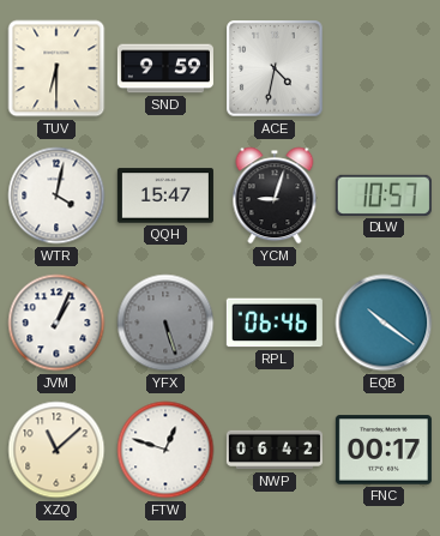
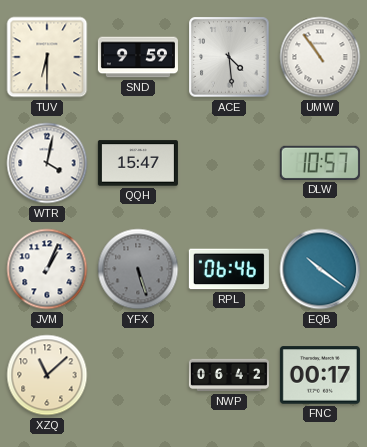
ACE: 4:32 -> 4:29
UMW: none -> 10:54
YCM: 9:03 -> none
FTW: 12:48 -> none
